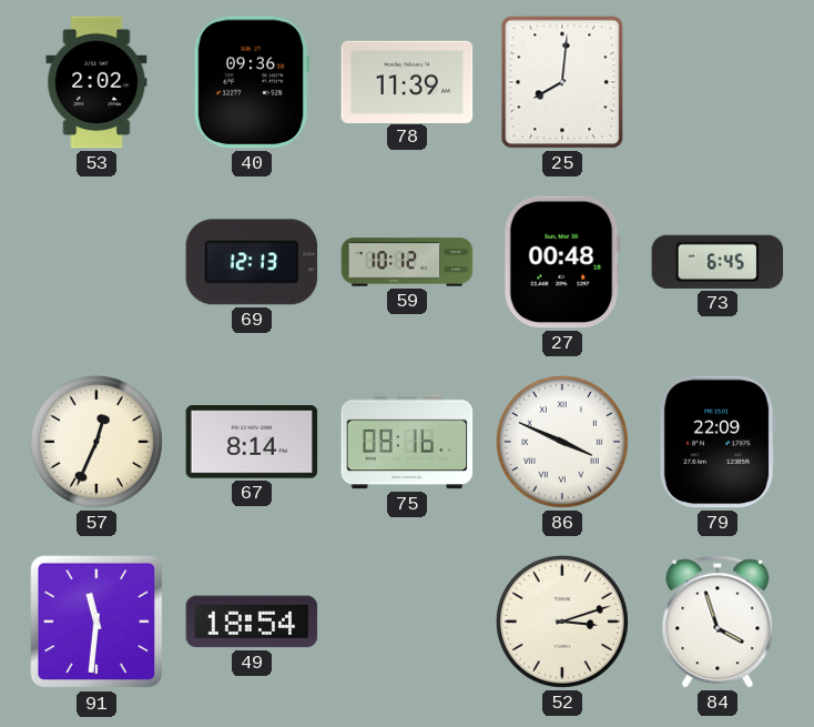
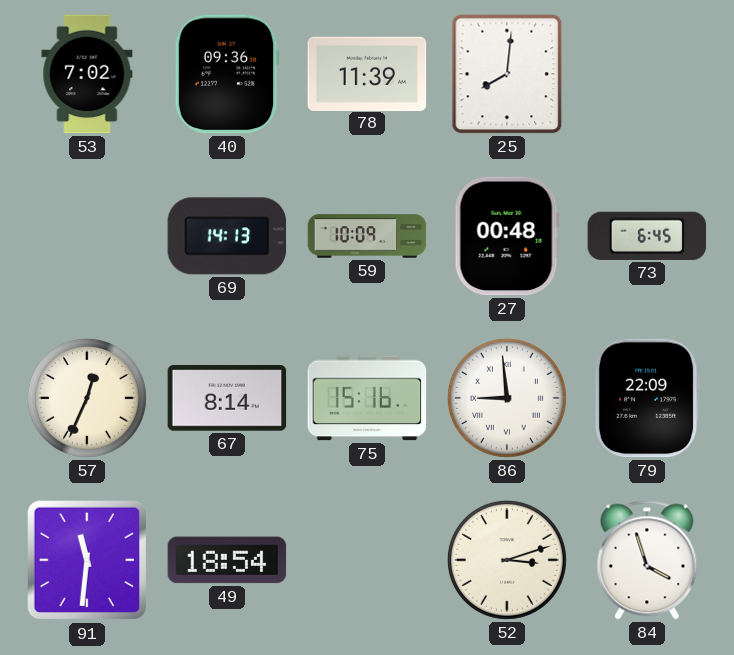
53: 2:02 -> 7:02
69: 12:13 -> 14:13
59: 10:12 -> 10:09
75: 08:16 -> 15:16
86: 3:49 -> 8:59
